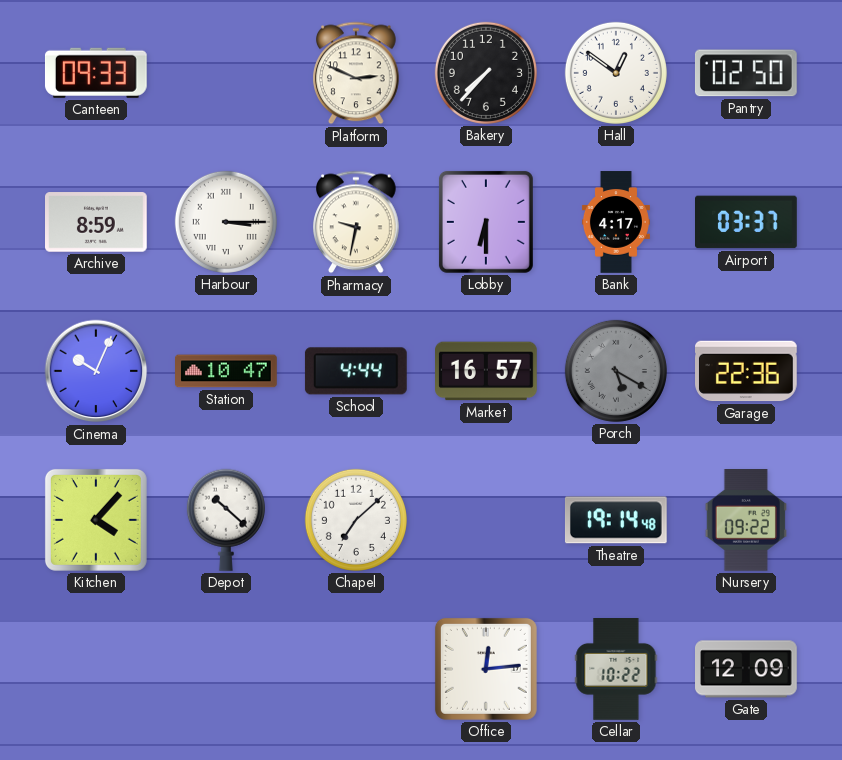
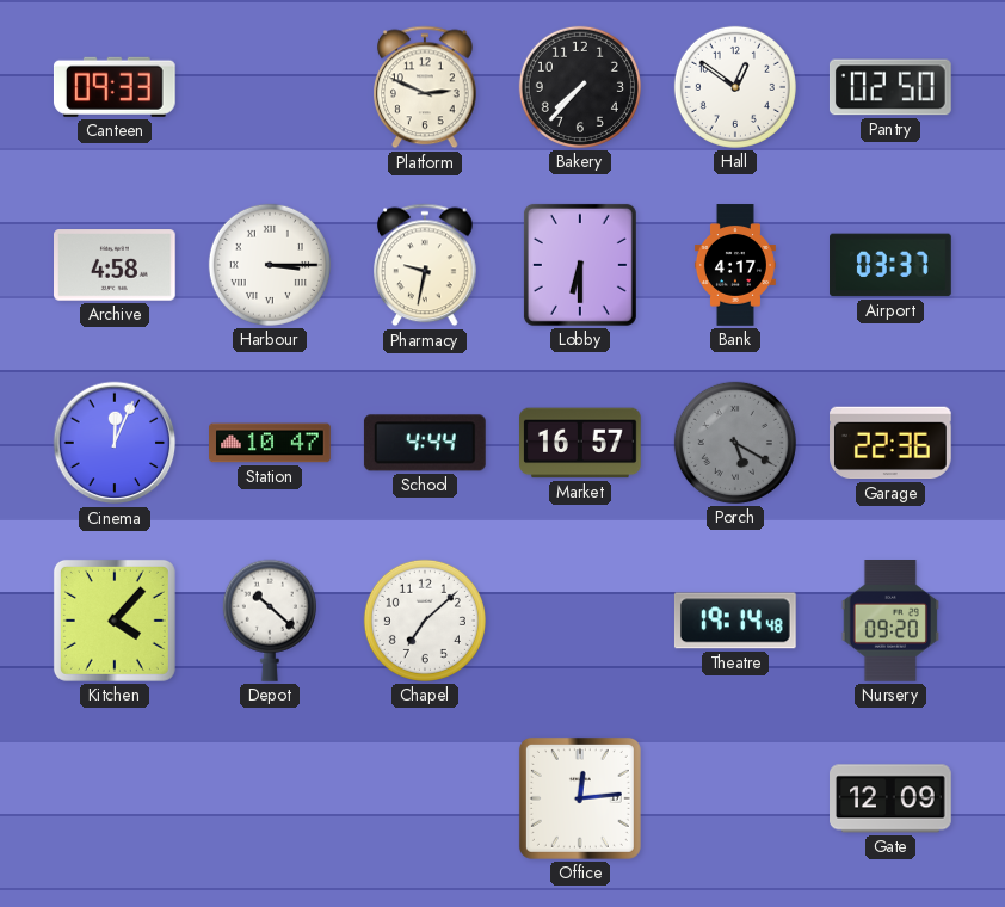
Archive: 8:59 -> 4:58
Cinema: 10:04 -> 12:04
Nursery: 09:22 -> 09:20
Cellar: 10:22 -> none
